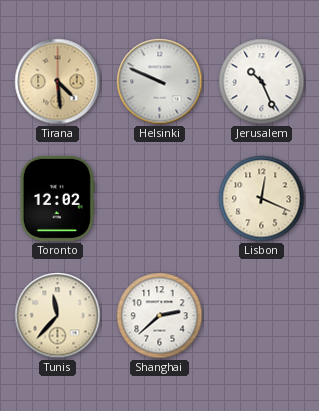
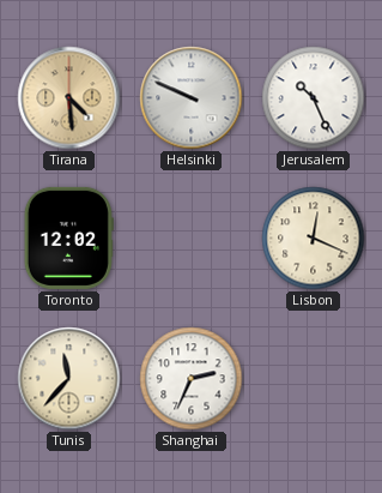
Shanghai: 2:38 -> 2:34
